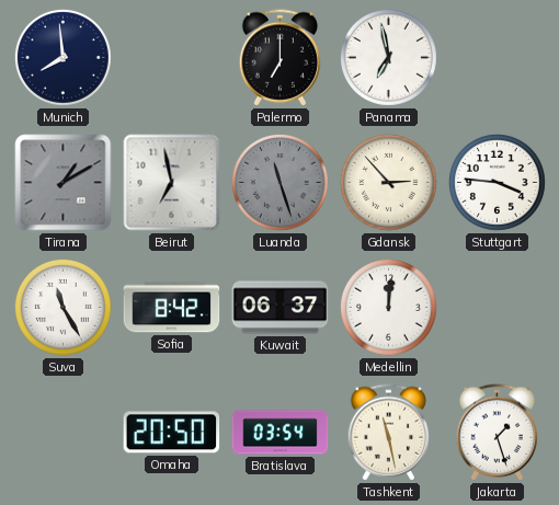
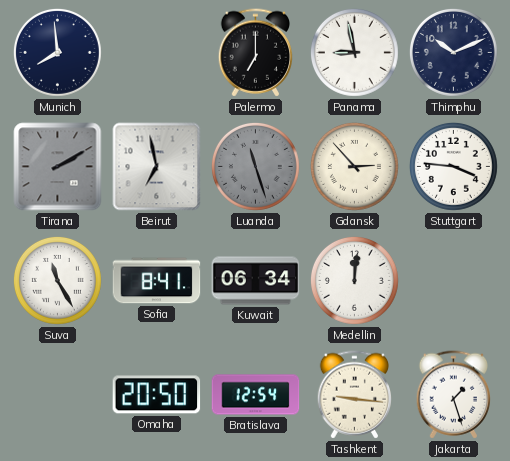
Panama: 6:58 -> 8:58
Thimphu: none -> 10:11
Tirana: 1:10 -> 2:10
Sofia: 8:42 -> 8:41
Kuwait: 06:37 -> 06:34
Bratislava: 03:54 -> 12:54
Tashkent: 11:28 -> 9:16
